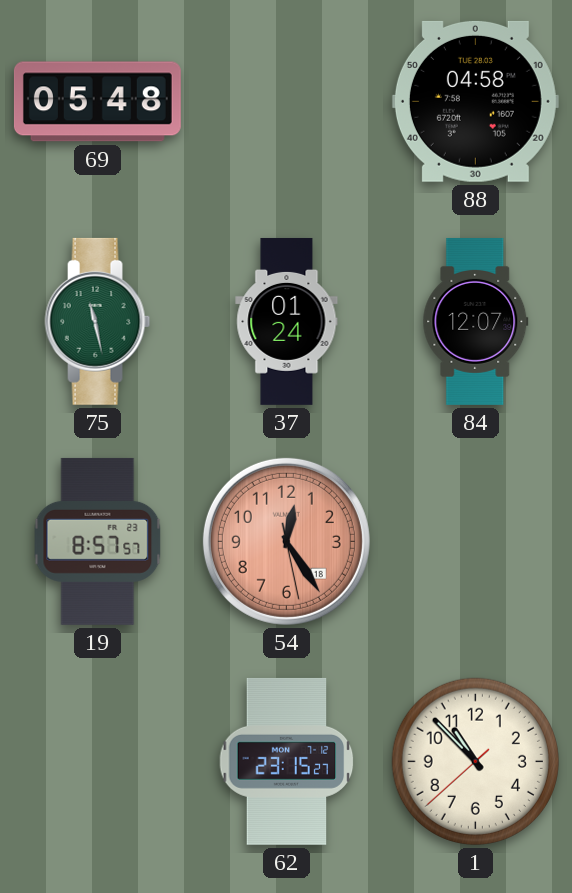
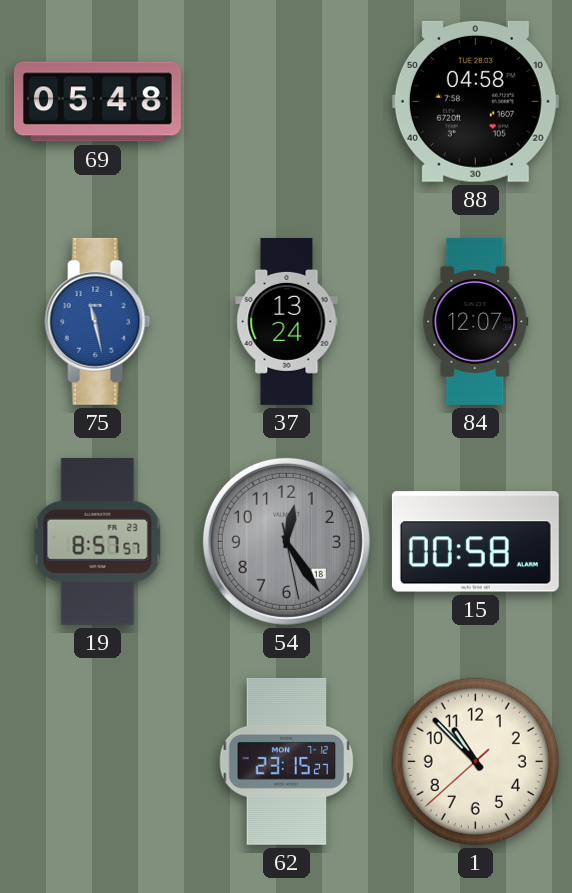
75 dial: green -> blue
37: 01:24 -> 13:24
54 dial: salmon -> grey
15: none -> 00:58
